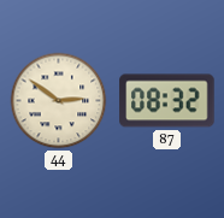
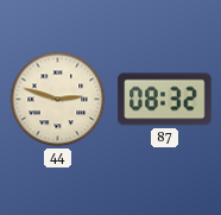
44: 2:51 -> 2:48
